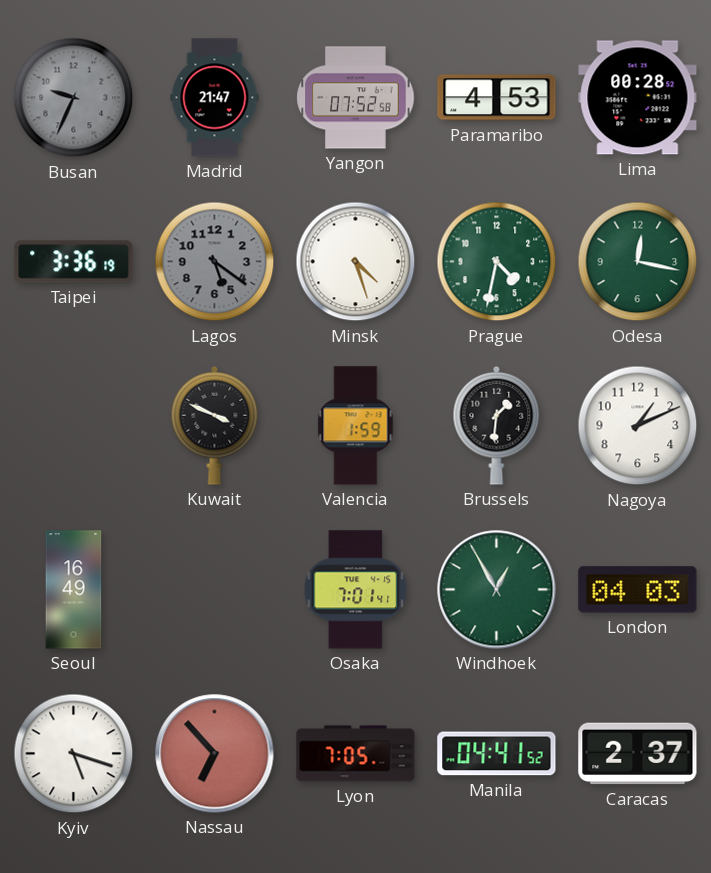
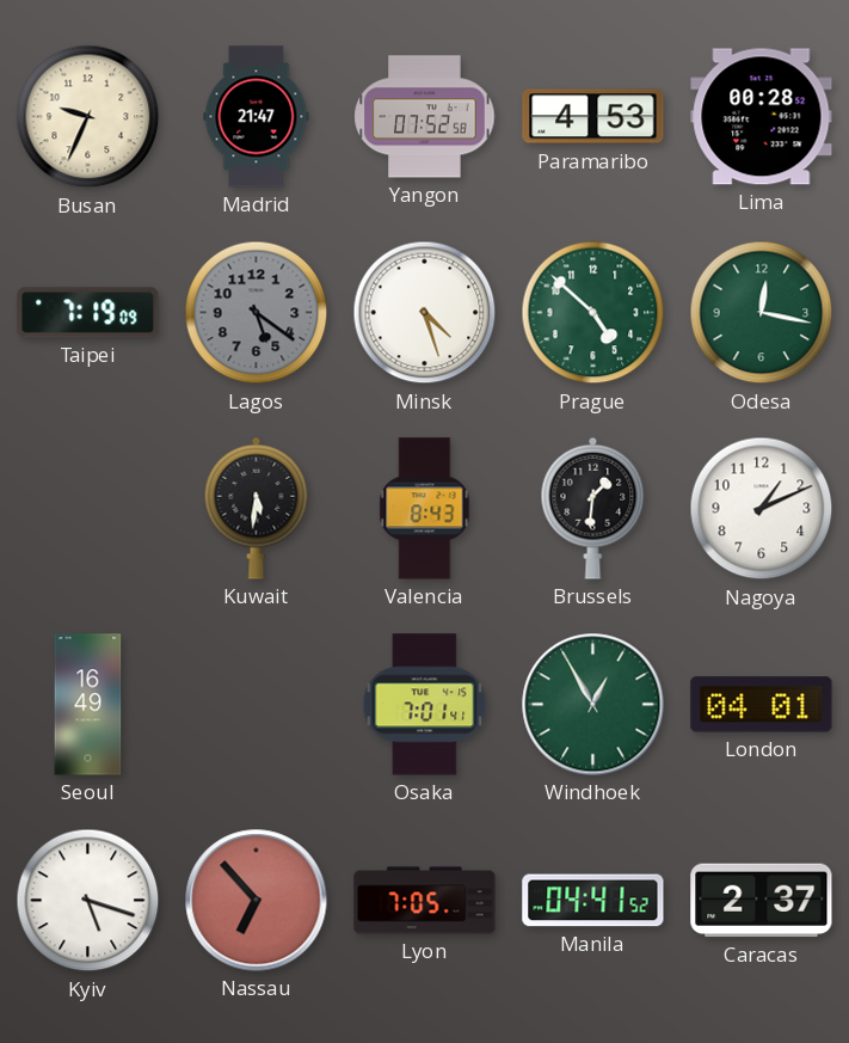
Busan dial: grey -> cream
Taipei: 3:36 -> 7:19
Prague: 4:32 -> 4:52
Kuwait: 3:49 -> 5:31
Valencia: 1:59 -> 8:43
London: 04:03 -> 04:01
